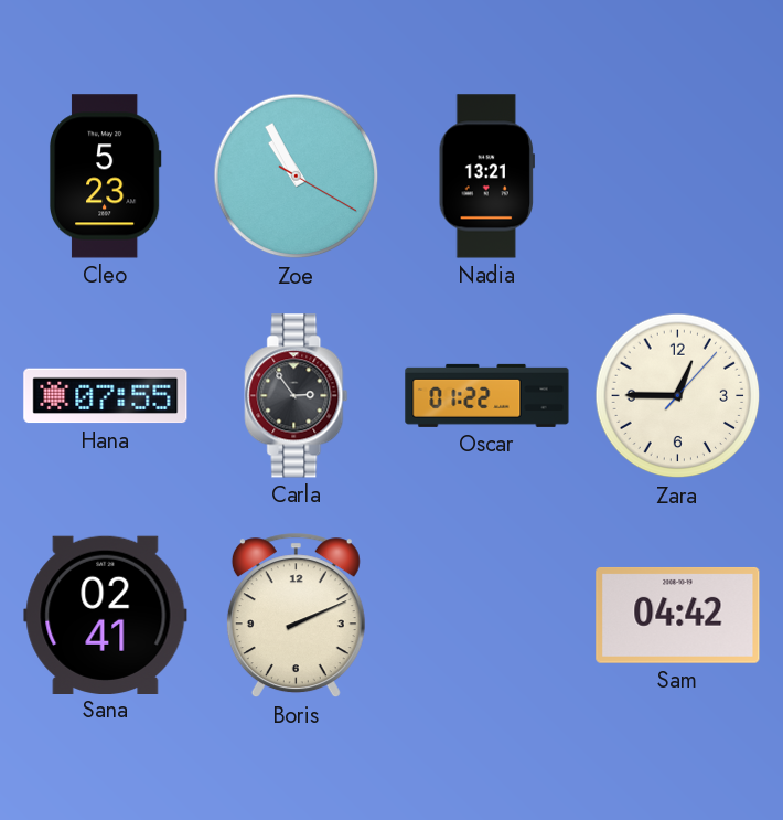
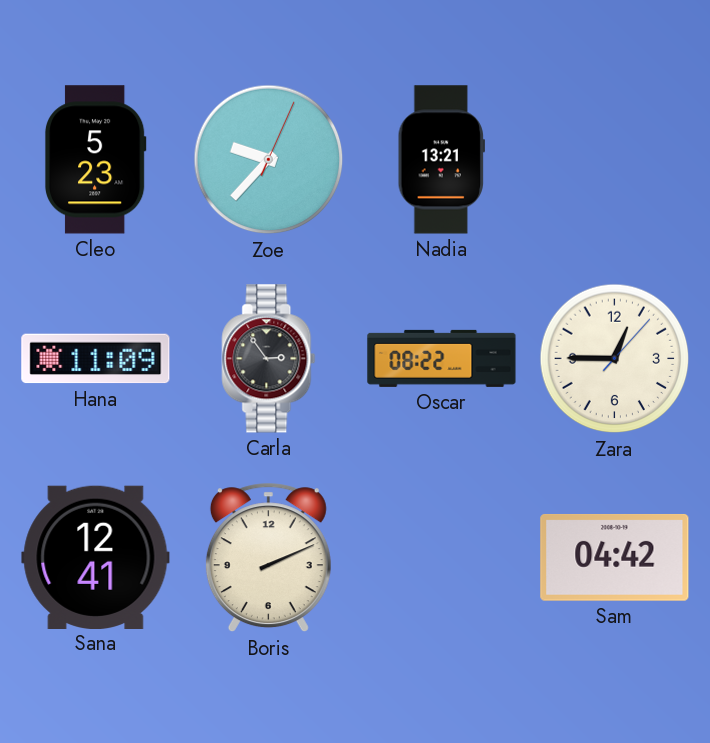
Zoe: 10:55 -> 9:37
Hana: 07:55 -> 11:09
Oscar: 01:22 -> 08:22
Sana: 02:41 -> 12:41
